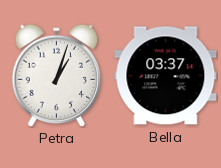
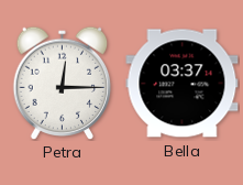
Petra: 1:03 -> 12:15
